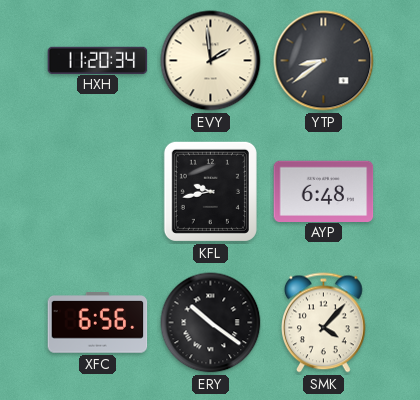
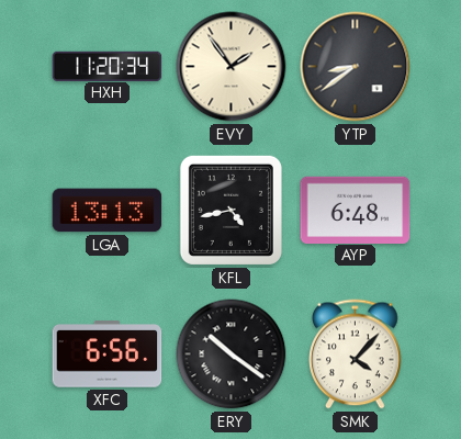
EVY: 1:59 -> 1:54
LGA: none -> 13:13
KFL: 9:43 -> 4:43
